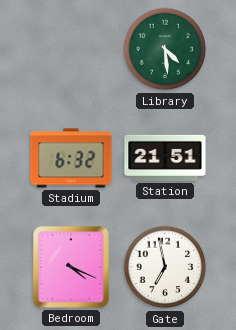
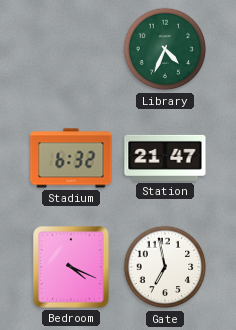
Library: 4:29 -> 4:34
Station: 21:51 -> 21:47
